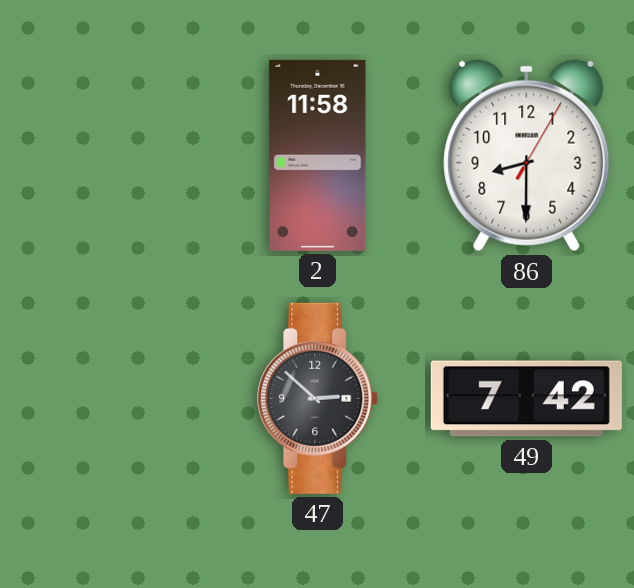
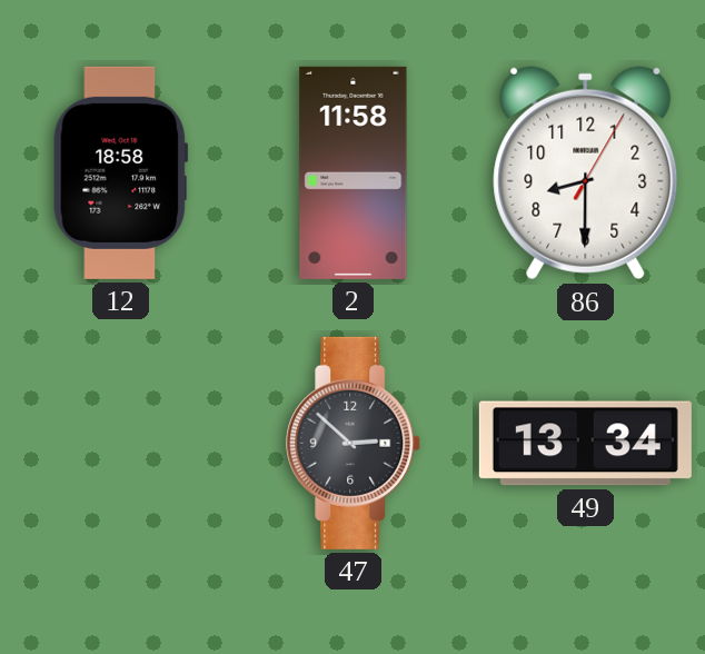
12: none -> 18:58
49: 7:42 -> 13:34
